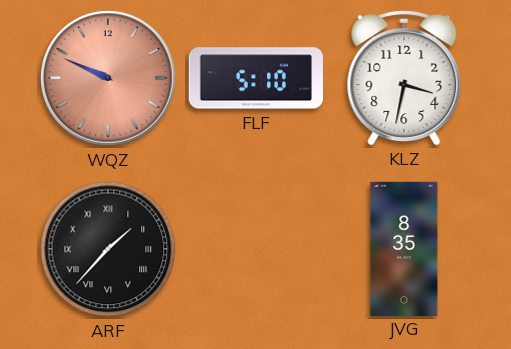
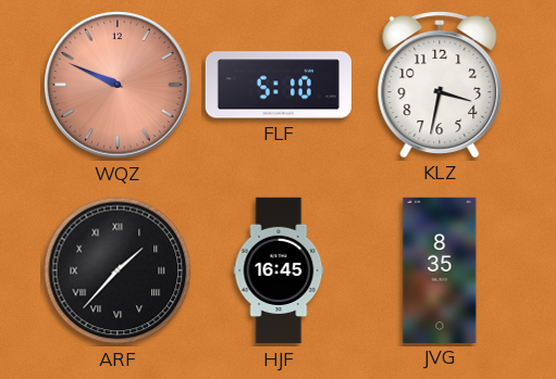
HJF: none -> 16:45
